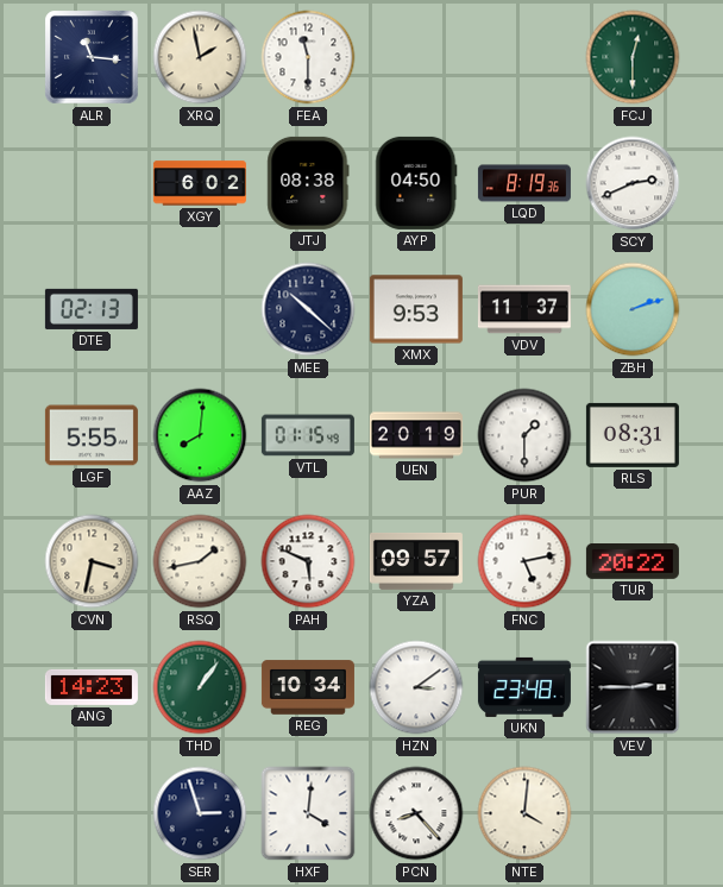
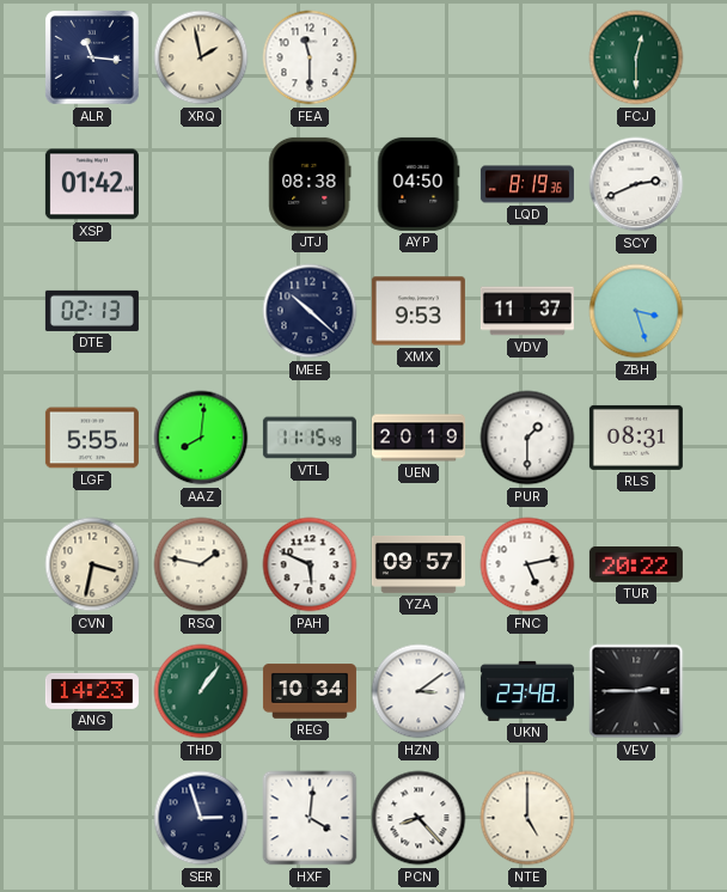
XSP: none -> 01:42
XGY: 6:02 -> none
ZBH: 2:12 -> 3:27
VTL: 01:15 -> 11:15
RSQ: 1:43 -> 1:47
NTE: 4:01 -> 5:00
